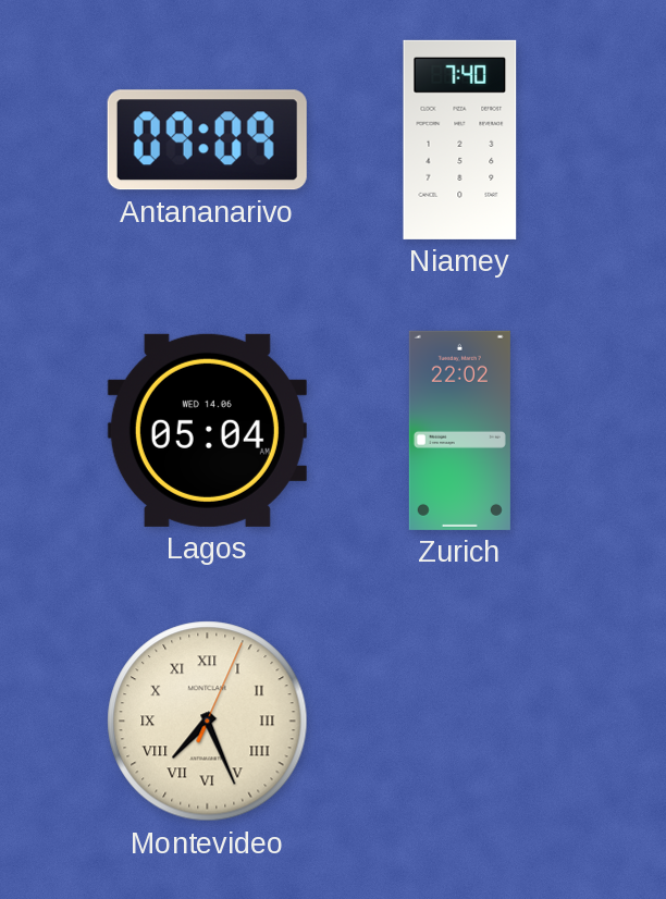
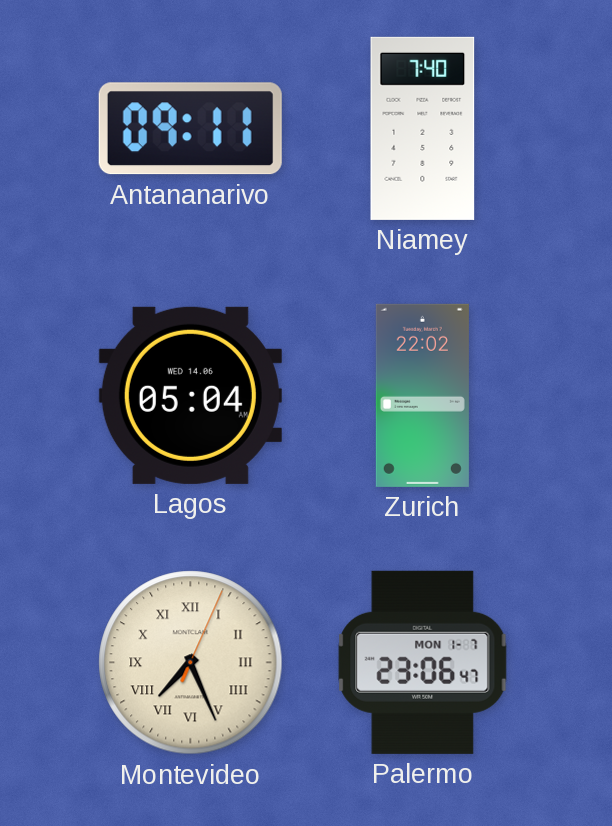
Antananarivo: 09:09 -> 09:11
Palermo: none -> 23:06
